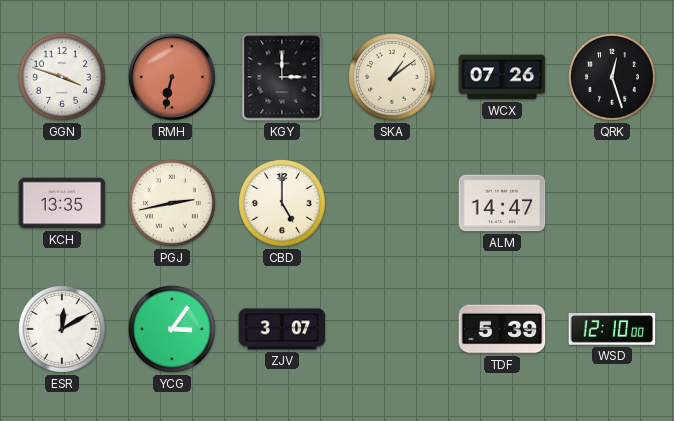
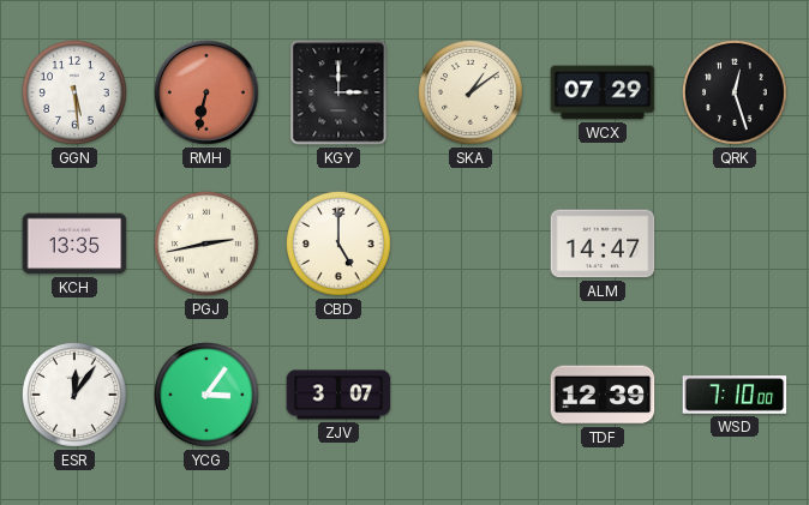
GGN: 3:48 -> 5:29
WCX: 07:26 -> 07:29
ESR: 12:10 -> 12:06
TDF: 5:39 -> 12:39
WSD: 12:10 -> 7:10
